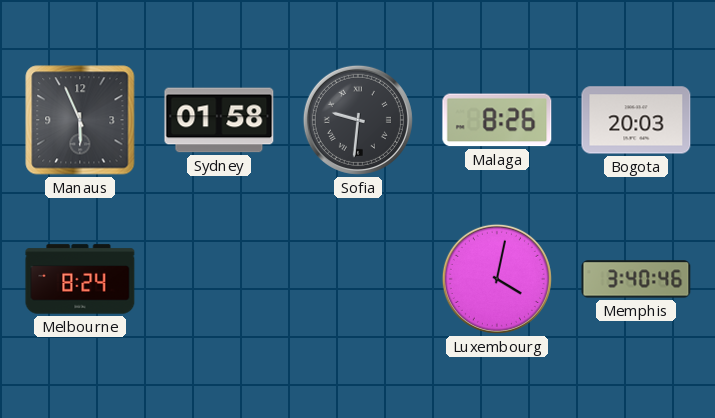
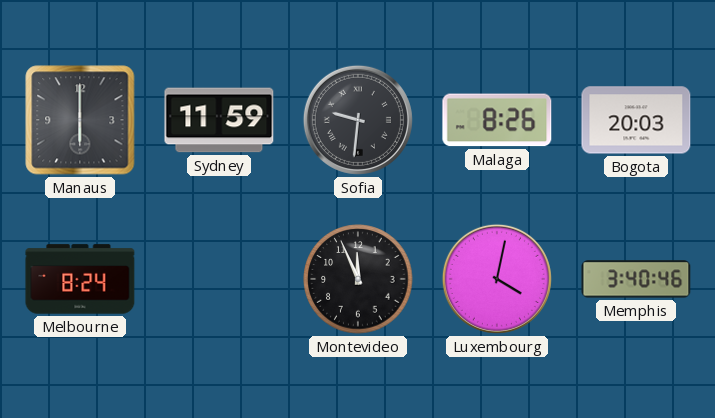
Manaus: 5:56 -> 6:00
Sydney: 01:58 -> 11:59
Montevideo: none -> 11:56
